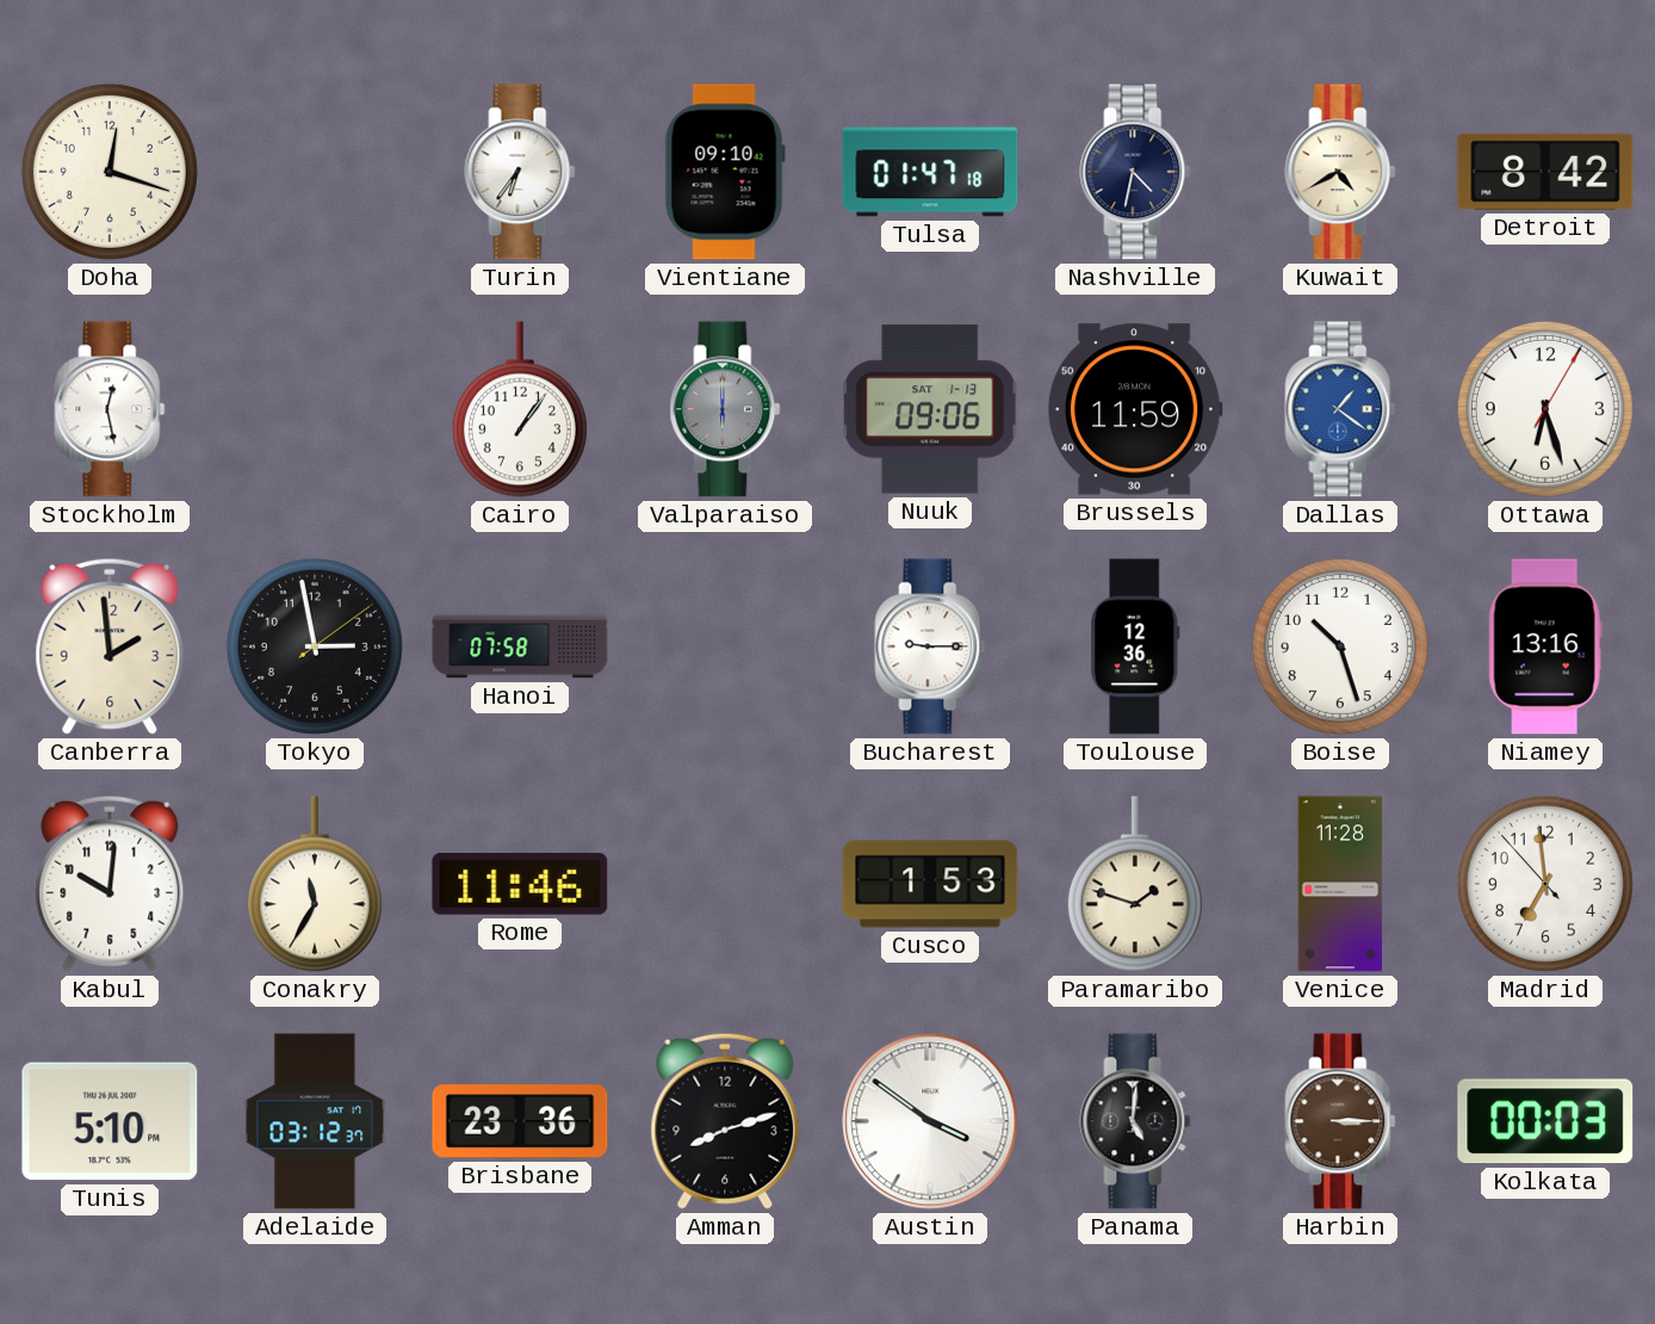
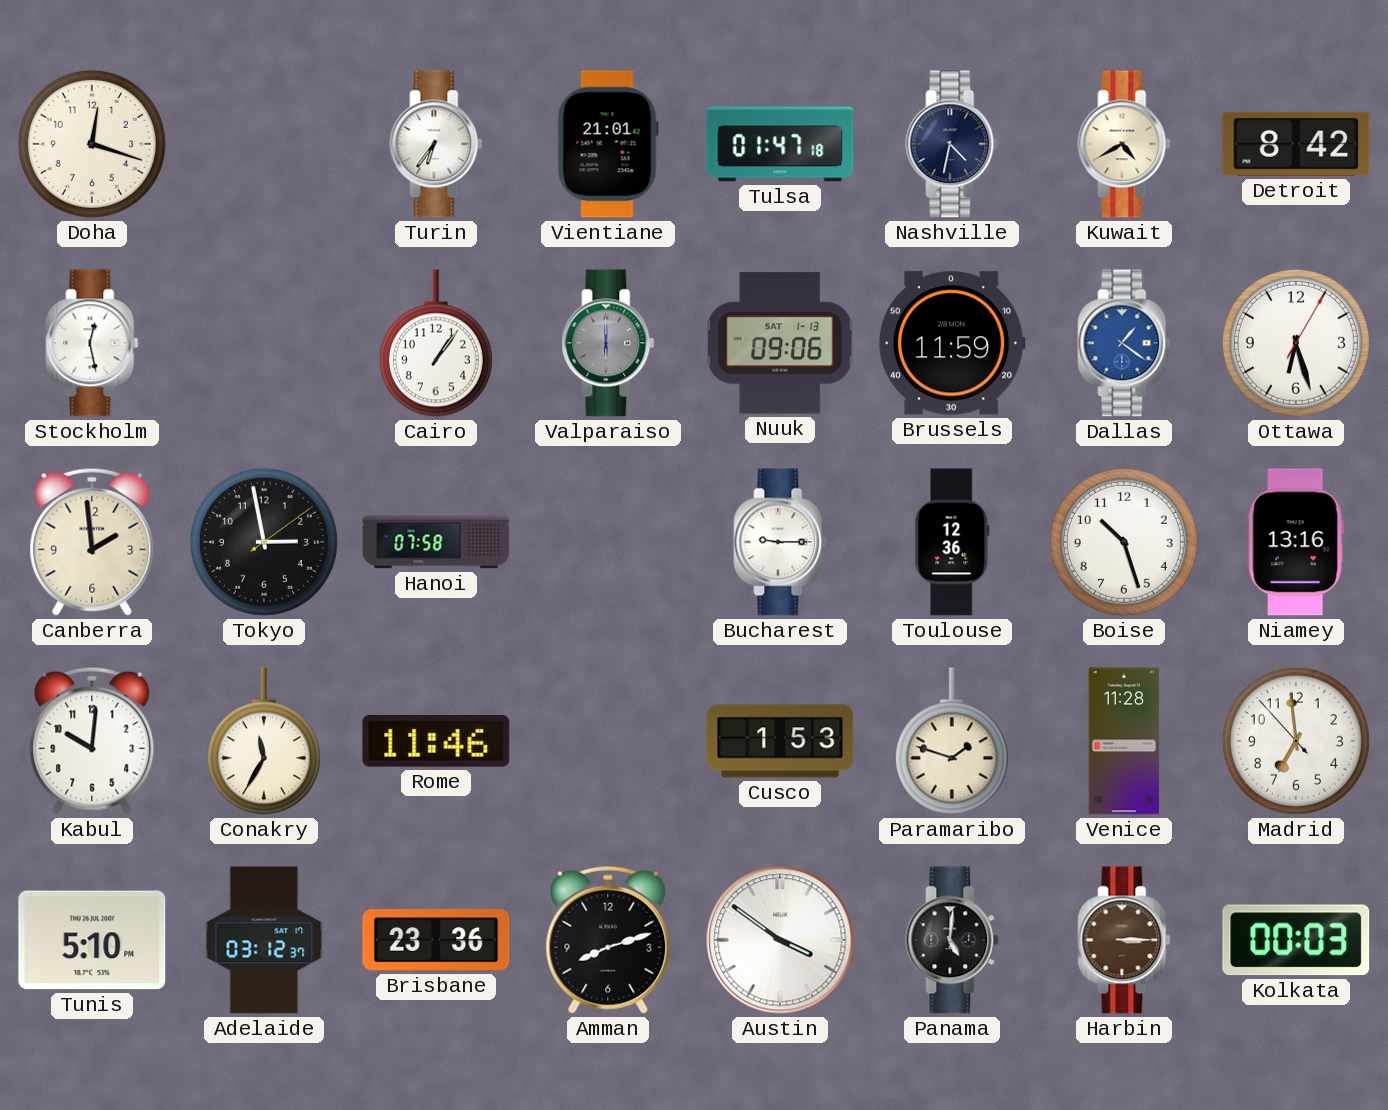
Vientiane: 09:10 -> 21:01
